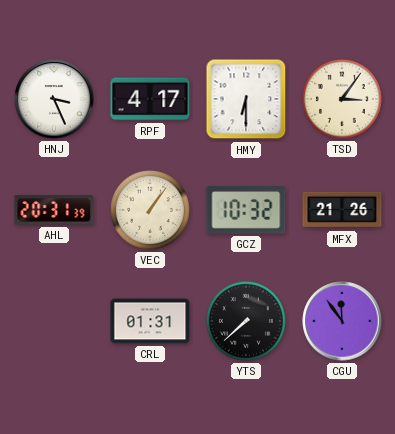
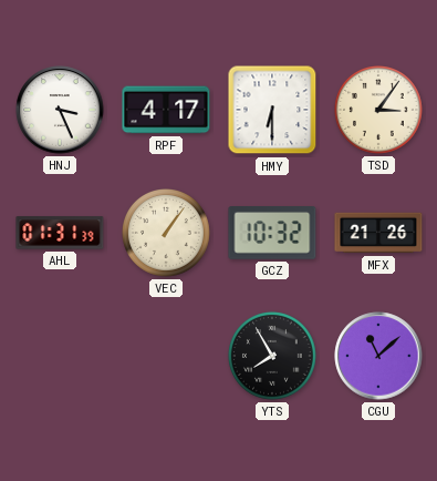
AHL: 20:31 -> 01:31
CRL: 01:31 -> none
YTS: 7:38 -> 7:55
CGU: 11:54 -> 11:08
